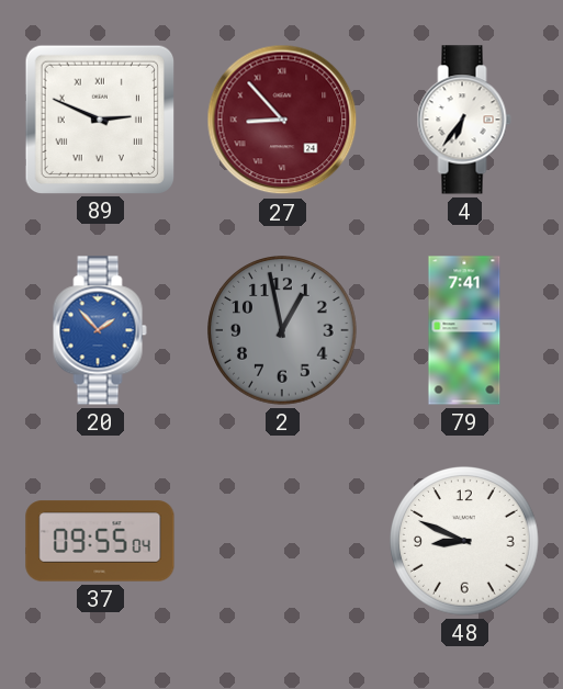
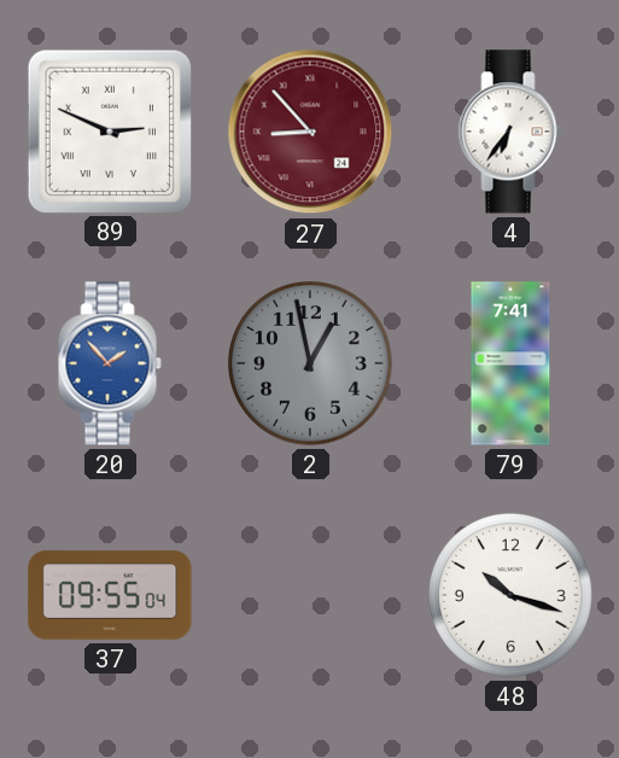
48: 8:49 -> 10:18
